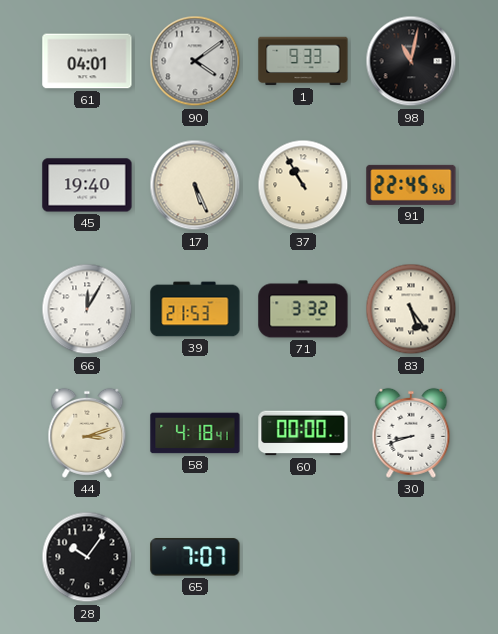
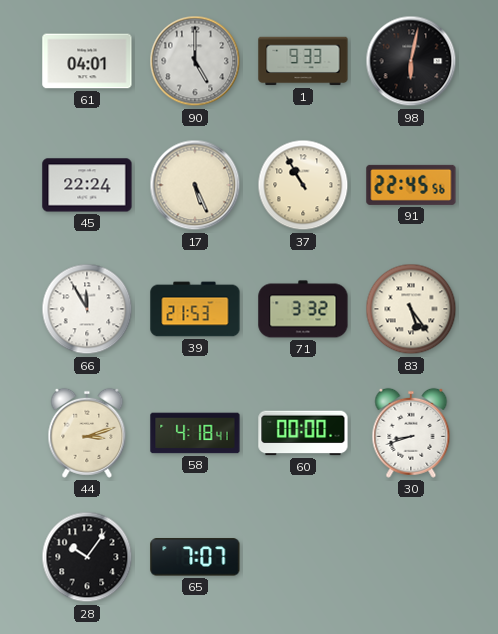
90: 4:09 -> 5:00
98: 11:02 -> 6:02
45: 19:40 -> 22:24
66: 12:05 -> 11:55
